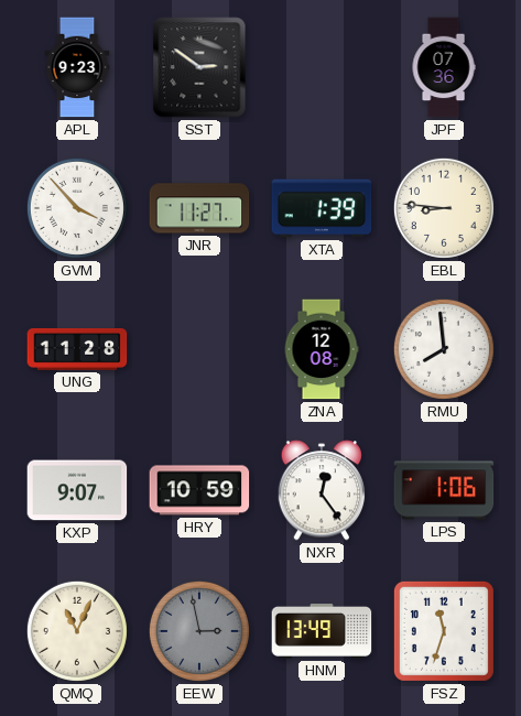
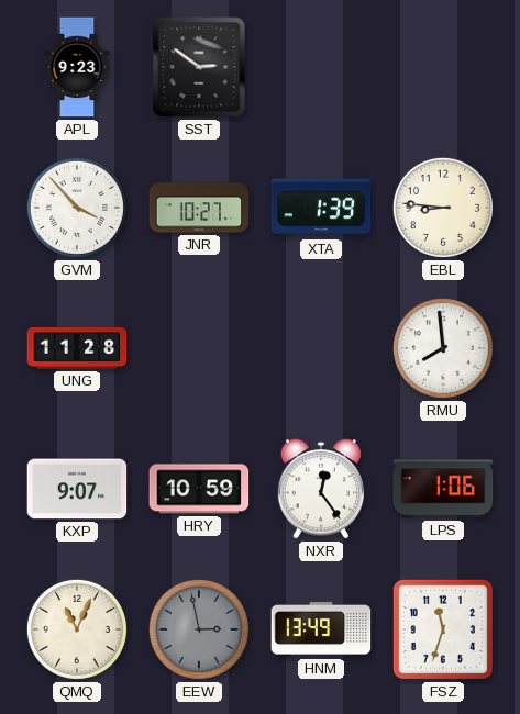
JPF: 07:36 -> none
JNR: 11:27 -> 10:27
ZNA: 12:08 -> none
